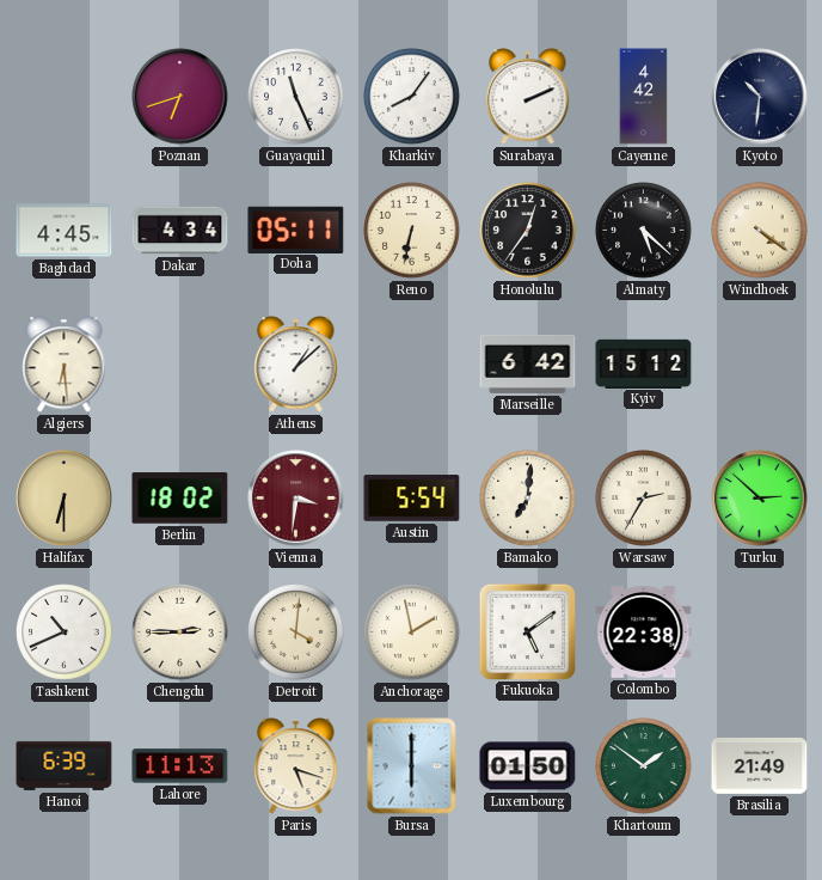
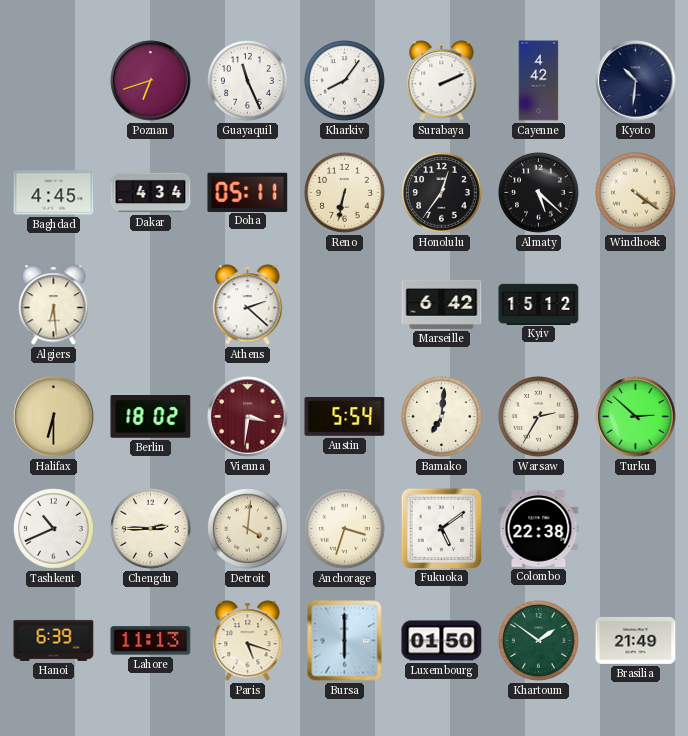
Athens: 1:08 -> 2:22
Anchorage: 1:58 -> 3:33
